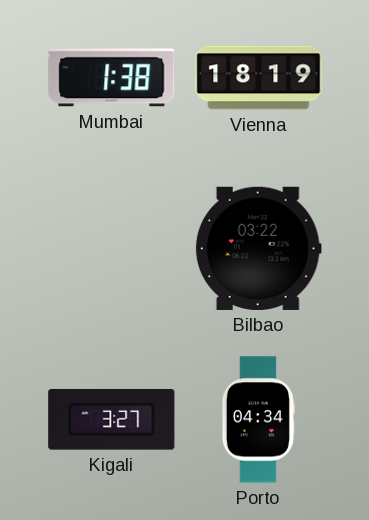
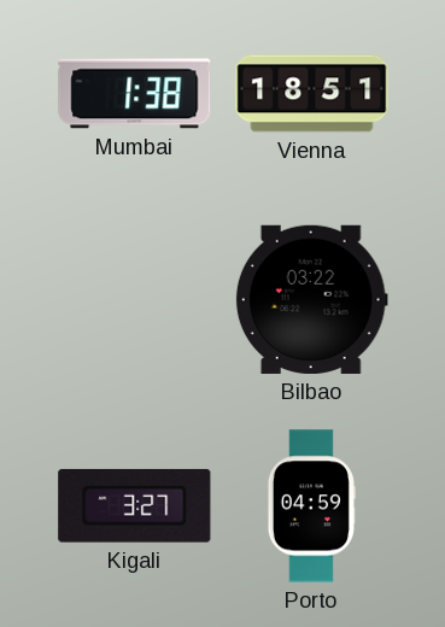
Vienna: 18:19 -> 18:51
Porto: 04:34 -> 04:59
